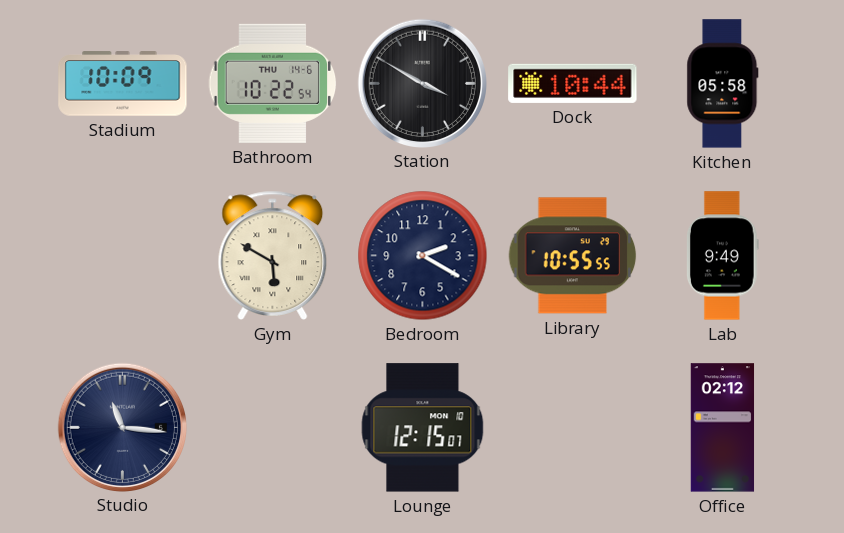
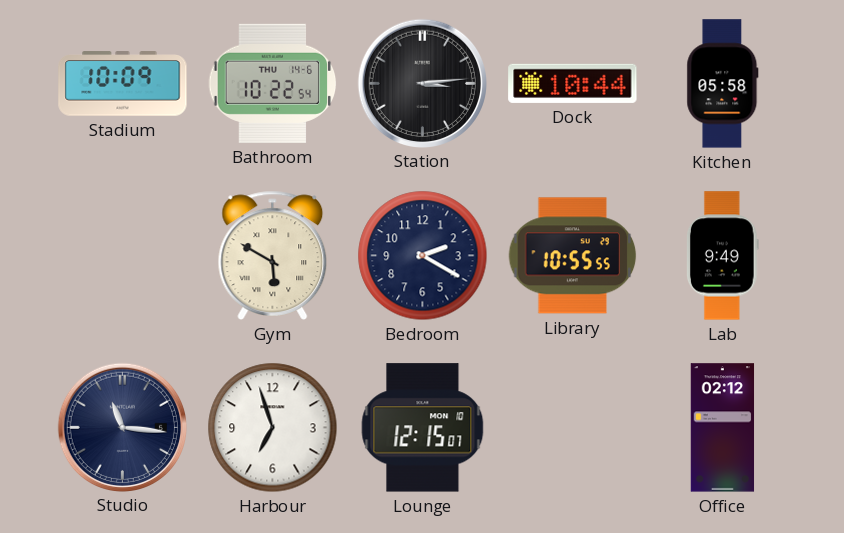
Station: 3:50 -> 3:14
Harbour: none -> 6:57
